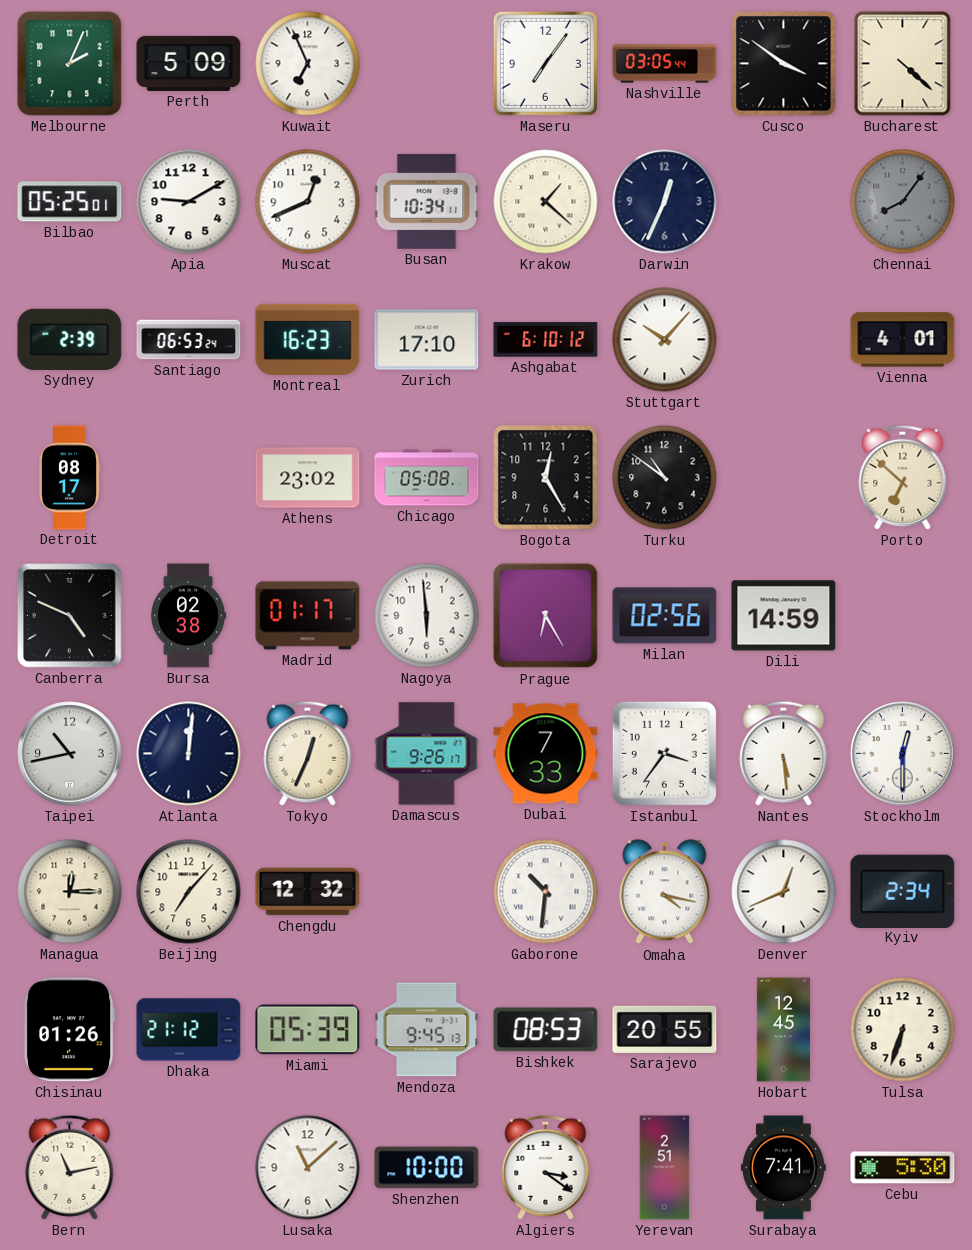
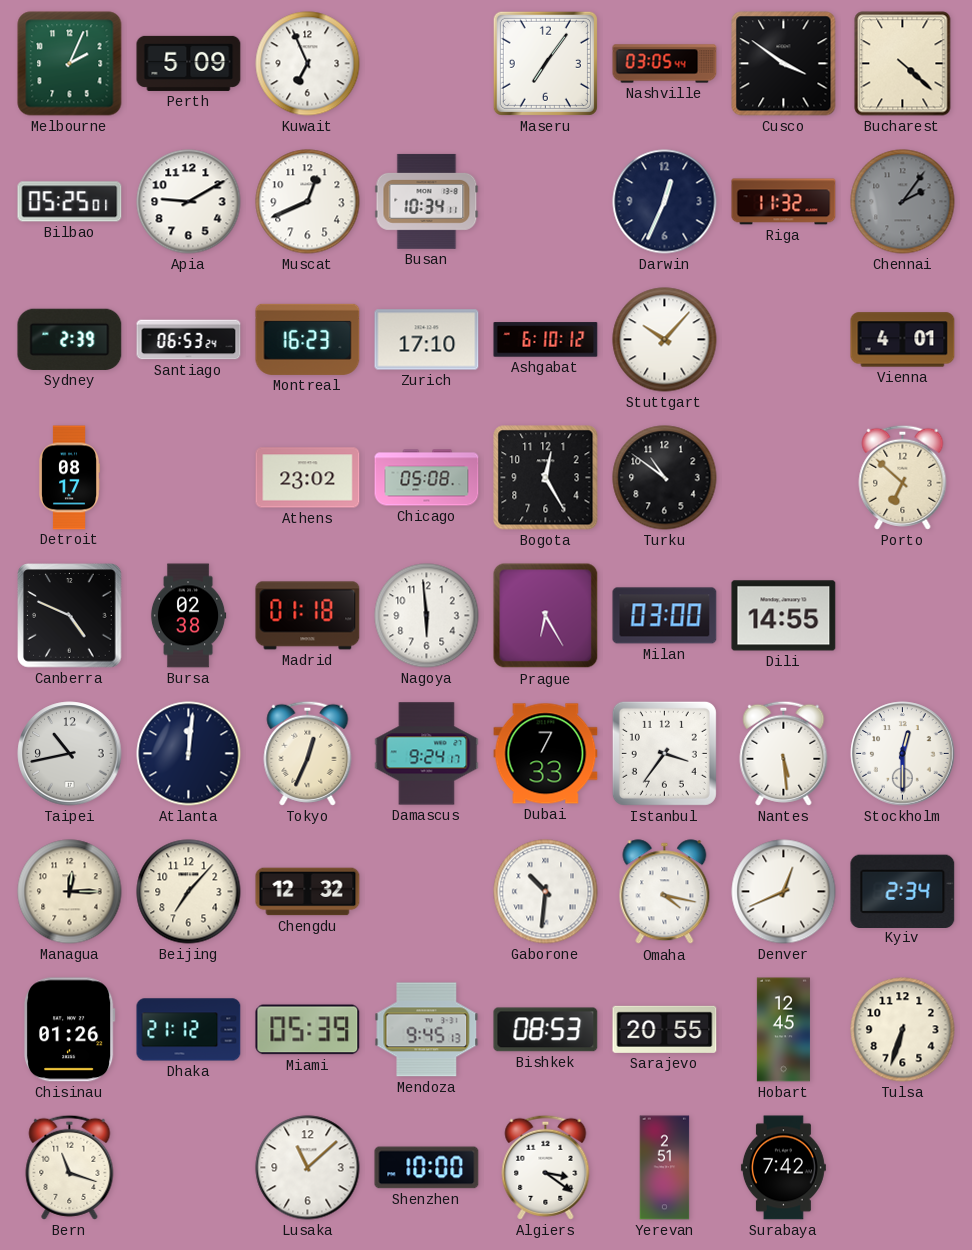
Krakow: 1:22 -> none
Riga: none -> 11:32
Chennai: 8:06 -> 2:06
Madrid: 01:17 -> 01:18
Milan: 02:56 -> 03:00
Dili: 14:59 -> 14:55
Damascus: 9:26 -> 9:24
Bern: 11:13 -> 11:18
Surabaya: 7:41 -> 7:42
Cebu: 5:30 -> none
